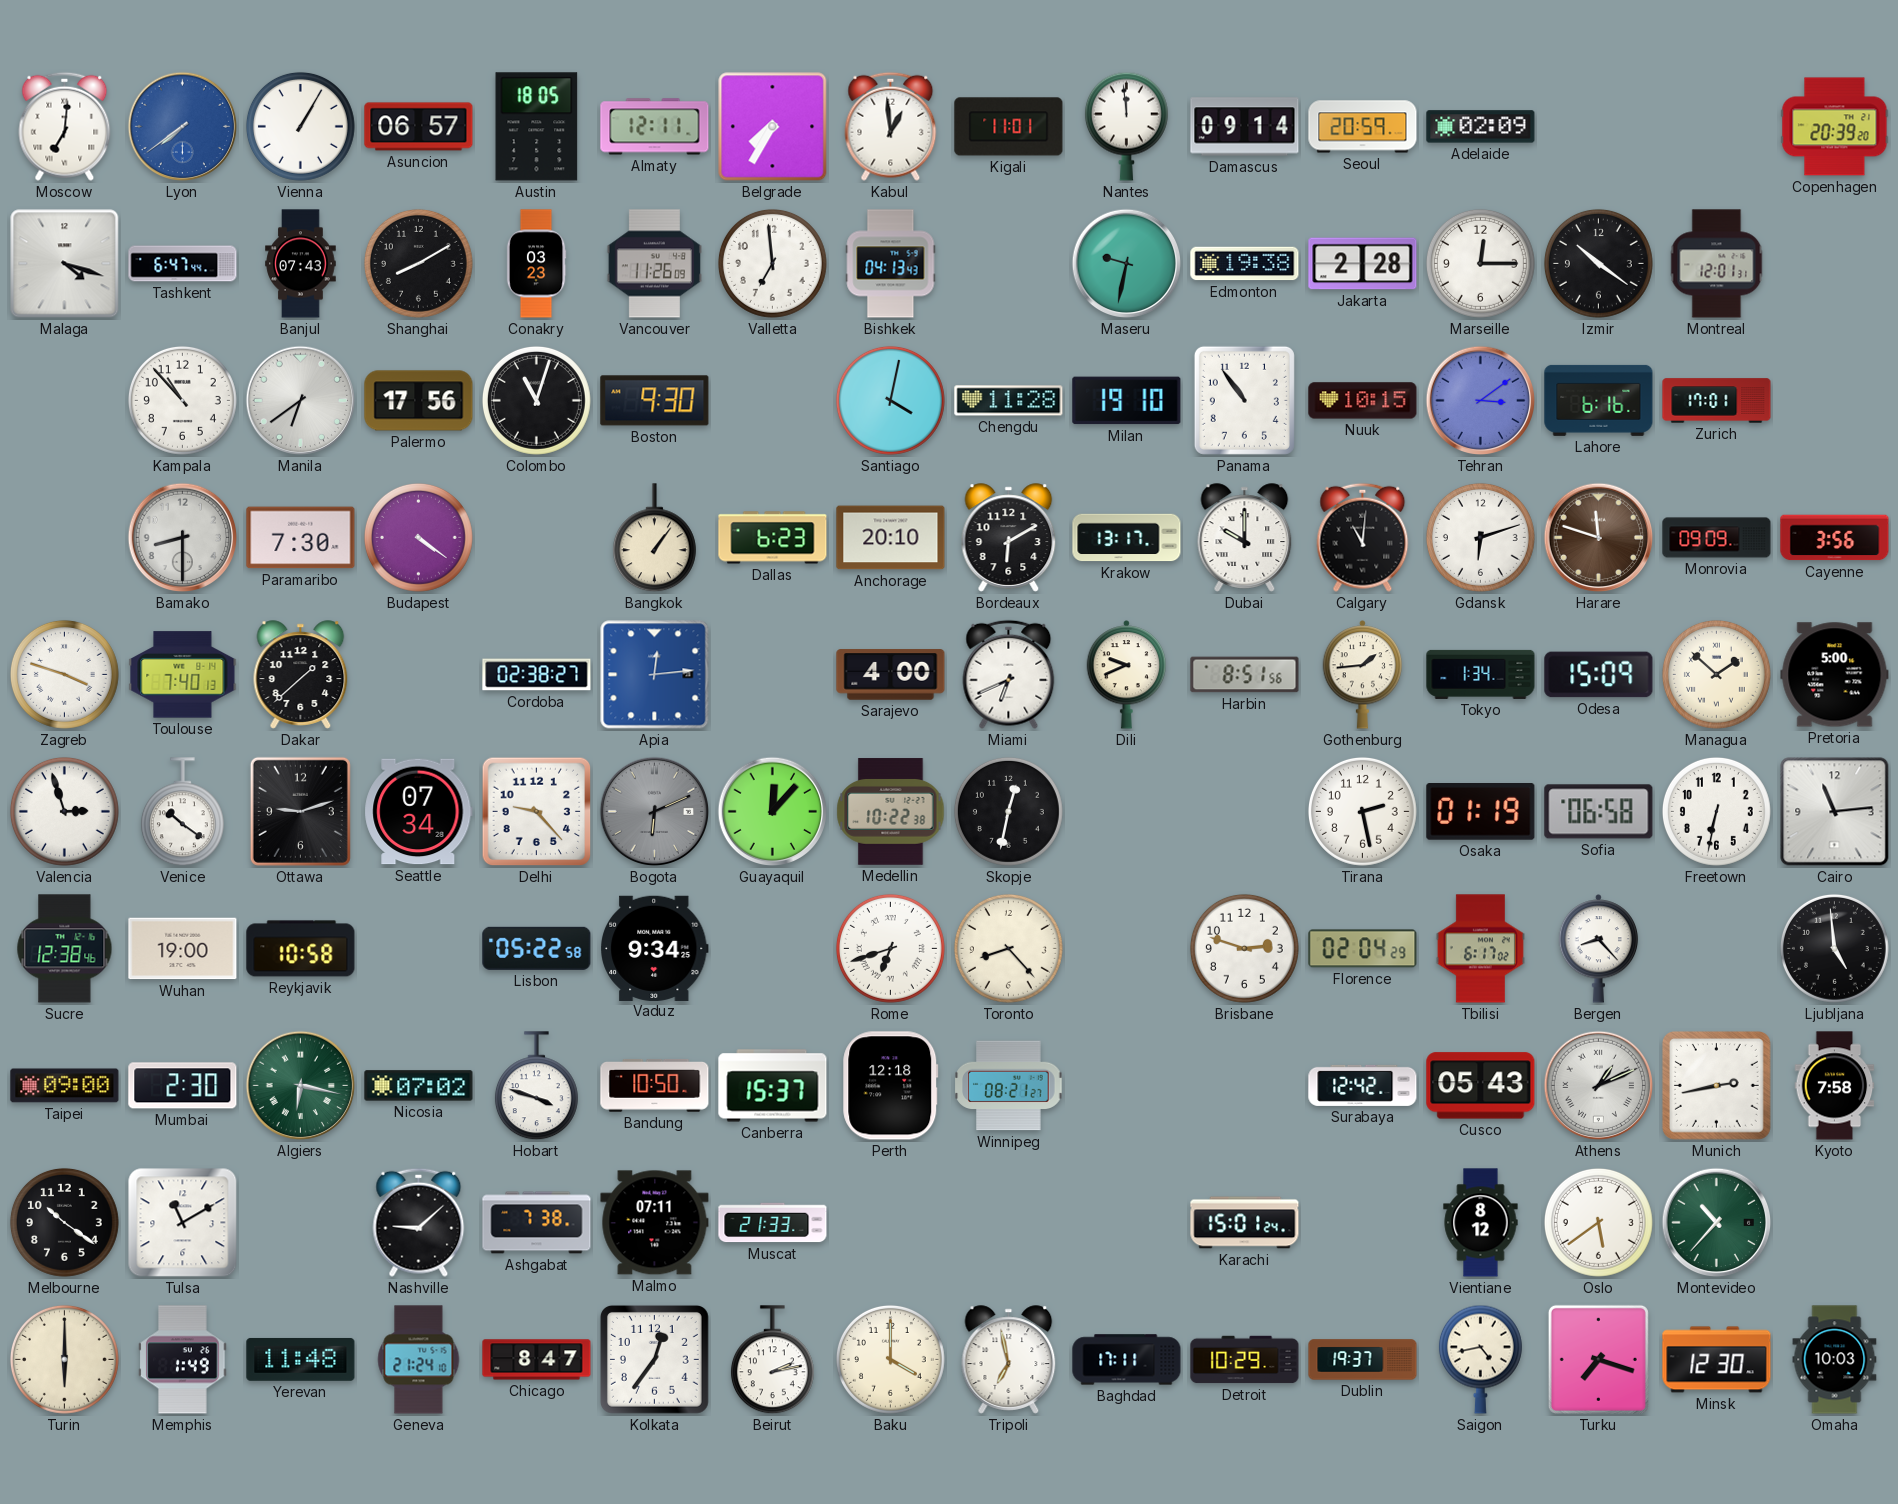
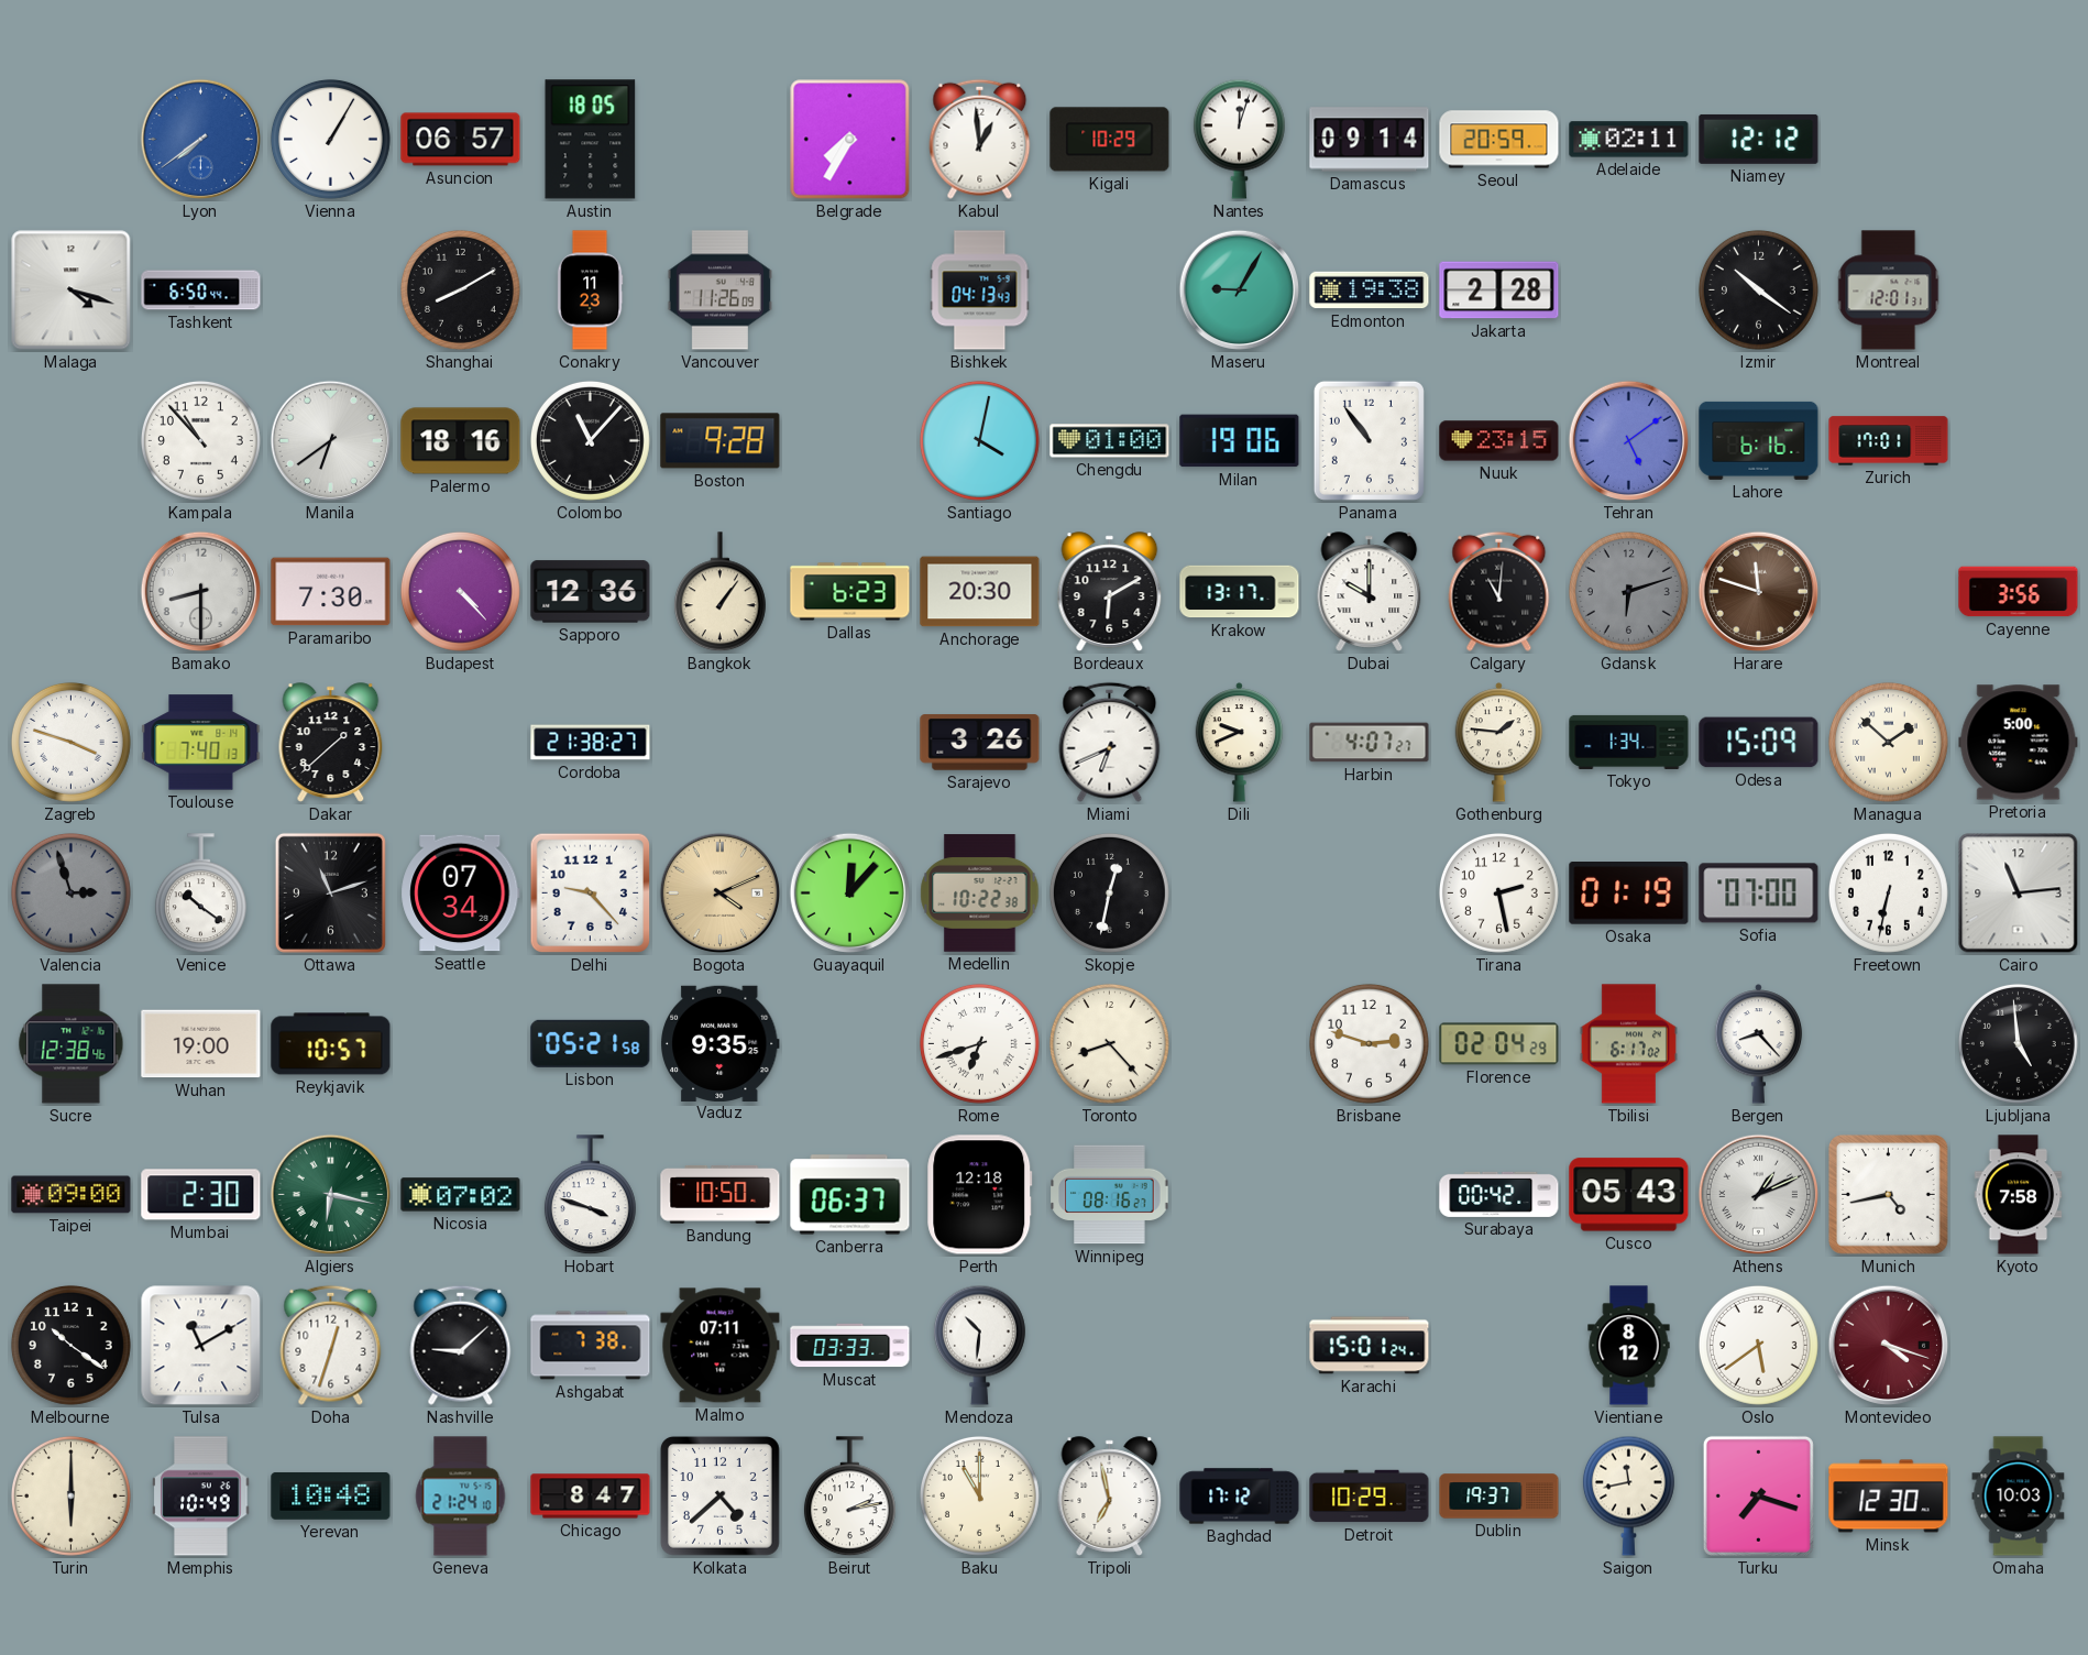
Moscow: 7:01 -> none
Almaty: 12:11 -> none
Kigali: 11:01 -> 10:29
Nantes: 11:59 -> 12:03
Adelaide: 02:09 -> 02:11
Niamey: none -> 12:12
Copenhagen: 20:39 -> none
Tashkent: 6:47 -> 6:50
Banjul: 07:43 -> none
Conakry: 03:23 -> 11:23
Valletta: 6:59 -> none
Maseru: 9:32 -> 9:05
Marseille: 12:15 -> none
Palermo: 17:56 -> 18:16
Colombo: 11:03 -> 11:07
Boston: 9:30 -> 9:28
Chengdu: 11:28 -> 01:00
Milan: 19:10 -> 19:06
Nuuk: 10:15 -> 23:15
Tehran: 3:09 -> 5:09
Budapest: 4:21 -> 4:23
Sapporo: none -> 12:36
Anchorage: 20:10 -> 20:30
Gdansk dial: white -> grey
Monrovia: 09:09 -> none
Cordoba: 02:38 -> 21:38
Apia: 12:14 -> none
Sarajevo: 4:00 -> 3:26
Harbin: 8:51 -> 4:07
Gothenburg: 1:44 -> 1:46
Valencia dial: white -> grey
Ottawa: 9:12 -> 11:12
Bogota: 6:11 -> 4:11
Bogota dial: grey -> champagne
Sofia: 06:58 -> 07:00
Reykjavik: 10:58 -> 10:57
Lisbon: 05:22 -> 05:21
Vaduz: 9:34 -> 9:35
Canberra: 15:37 -> 06:37
Winnipeg: 08:21 -> 08:16
Surabaya: 12:42 -> 00:42
Munich: 2:43 -> 4:43
Doha: none -> 12:33
Muscat: 21:33 -> 03:33
Mendoza: none -> 10:31
Montevideo: 10:37 -> 4:18
Montevideo dial: green -> burgundy
Memphis: 1:49 -> 10:49
Yerevan: 11:48 -> 10:48
Kolkata: 12:36 -> 4:38
Baku: 4:00 -> 11:00
Baghdad: 17:11 -> 17:12
Saigon: 4:43 -> 11:43
